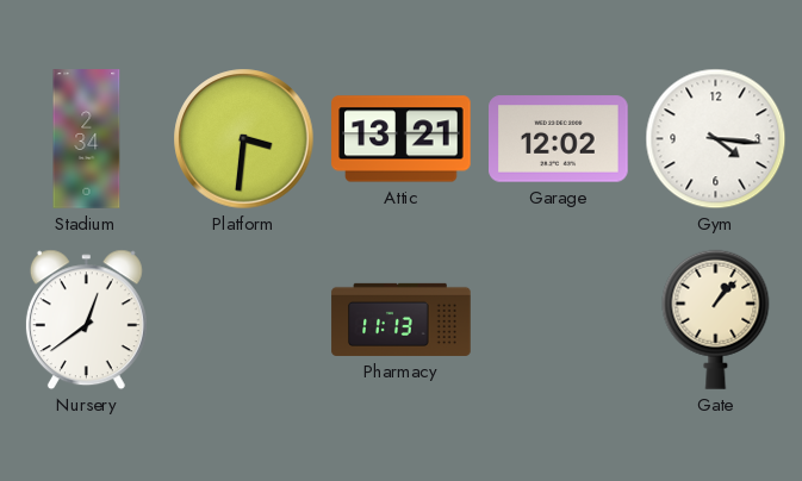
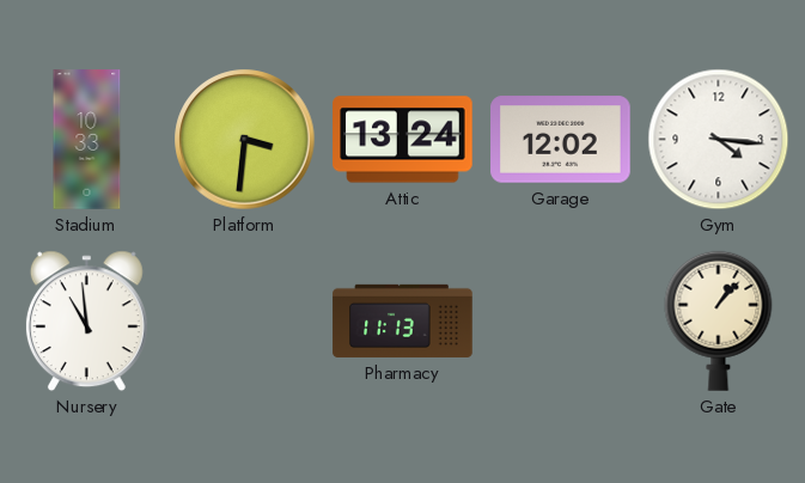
Stadium: 2:34 -> 10:33
Attic: 13:21 -> 13:24
Nursery: 12:39 -> 10:59
